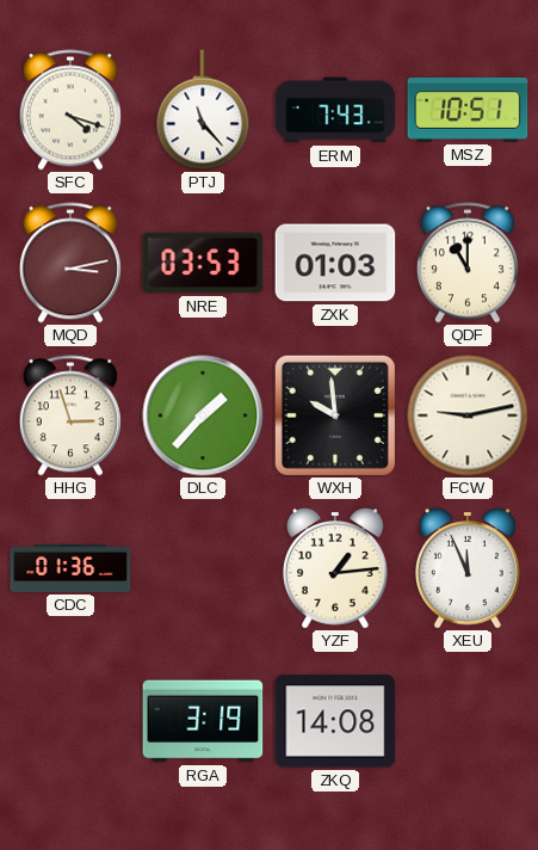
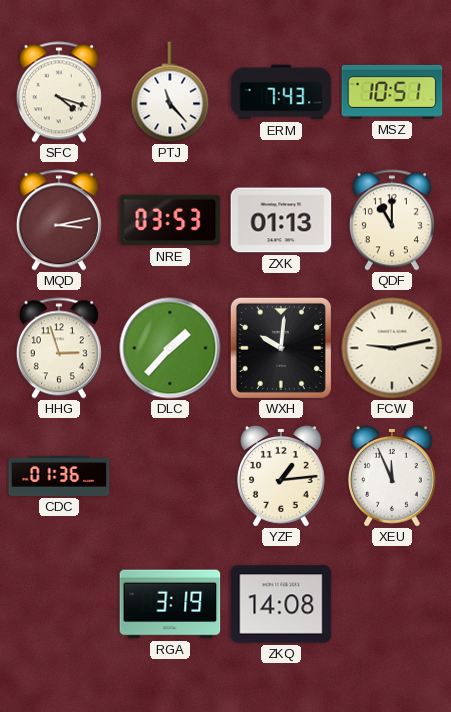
ZXK: 01:03 -> 01:13
WXH: 9:59 -> 10:01
